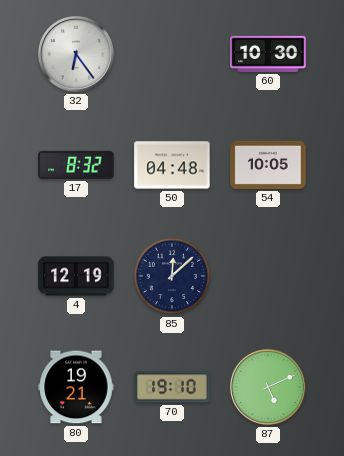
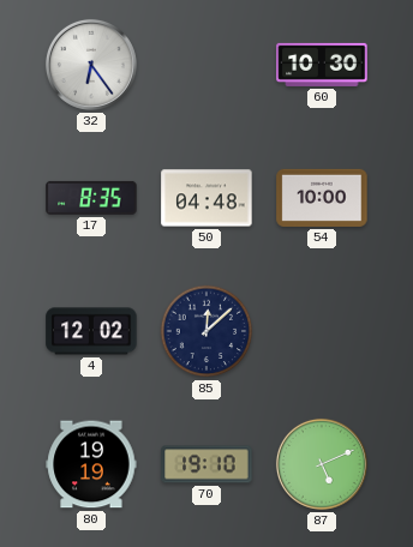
17: 8:32 -> 8:35
54: 10:05 -> 10:00
4: 12:19 -> 12:02
80: 19:21 -> 19:19
